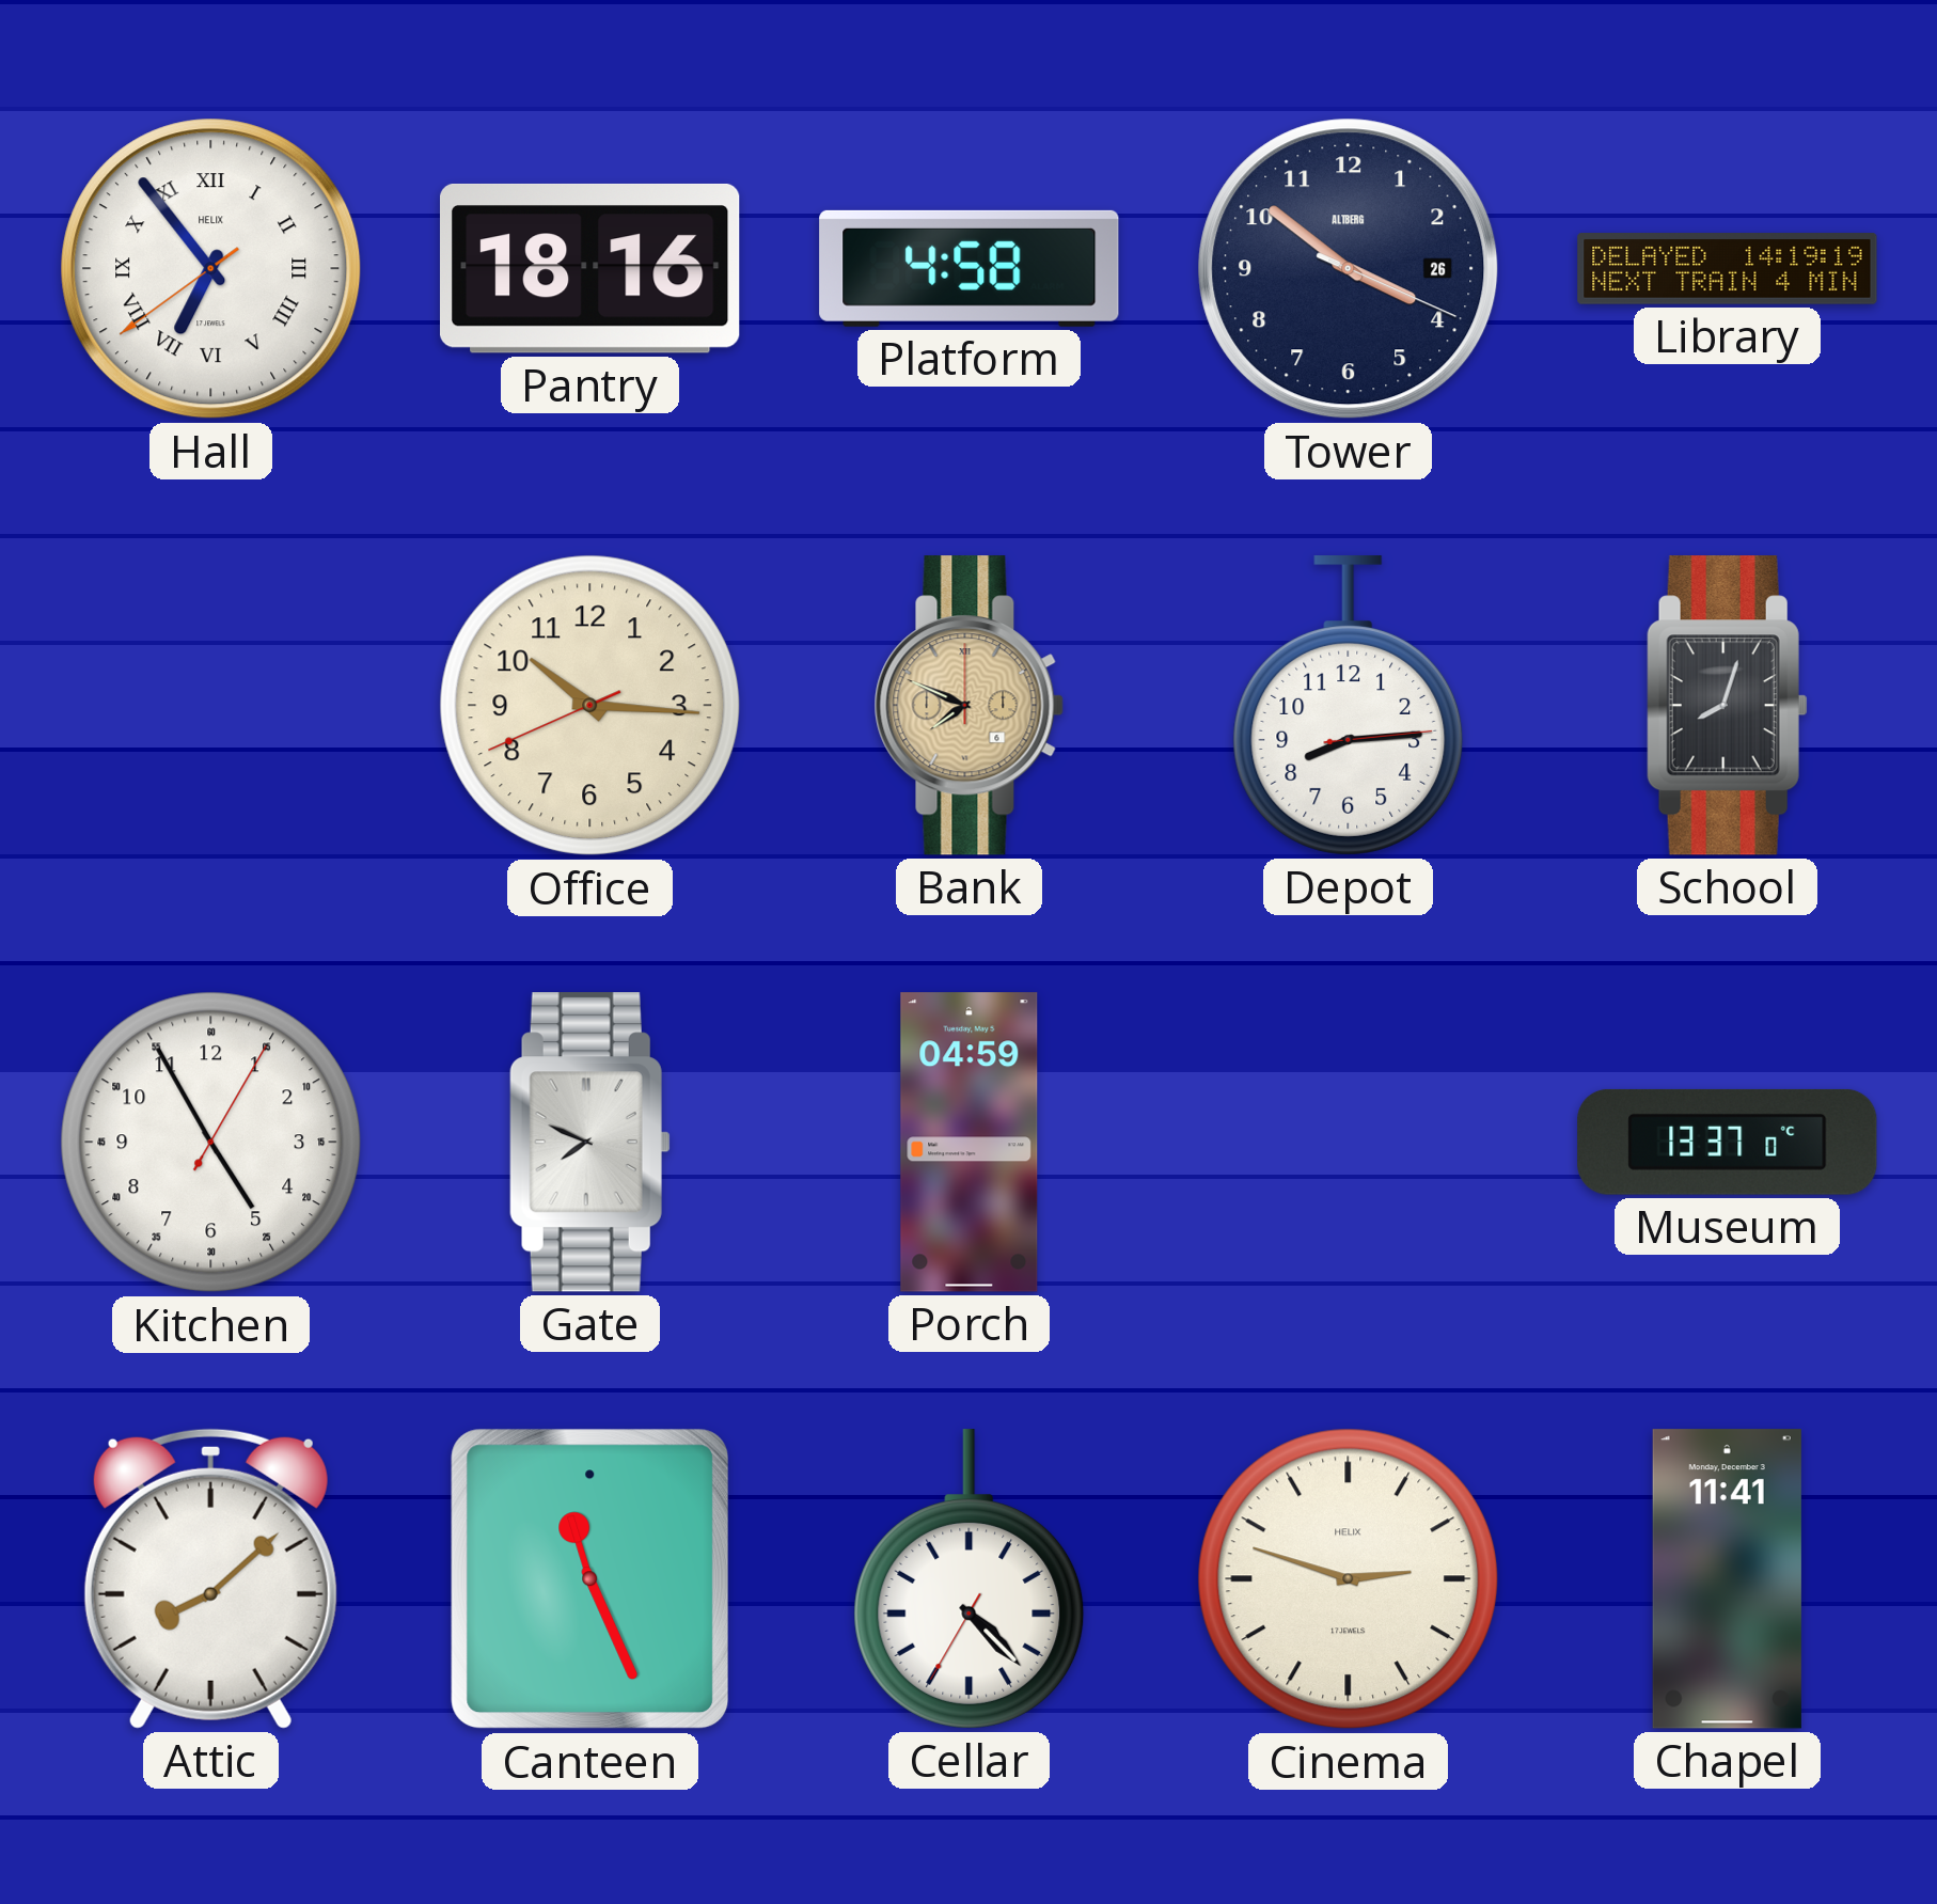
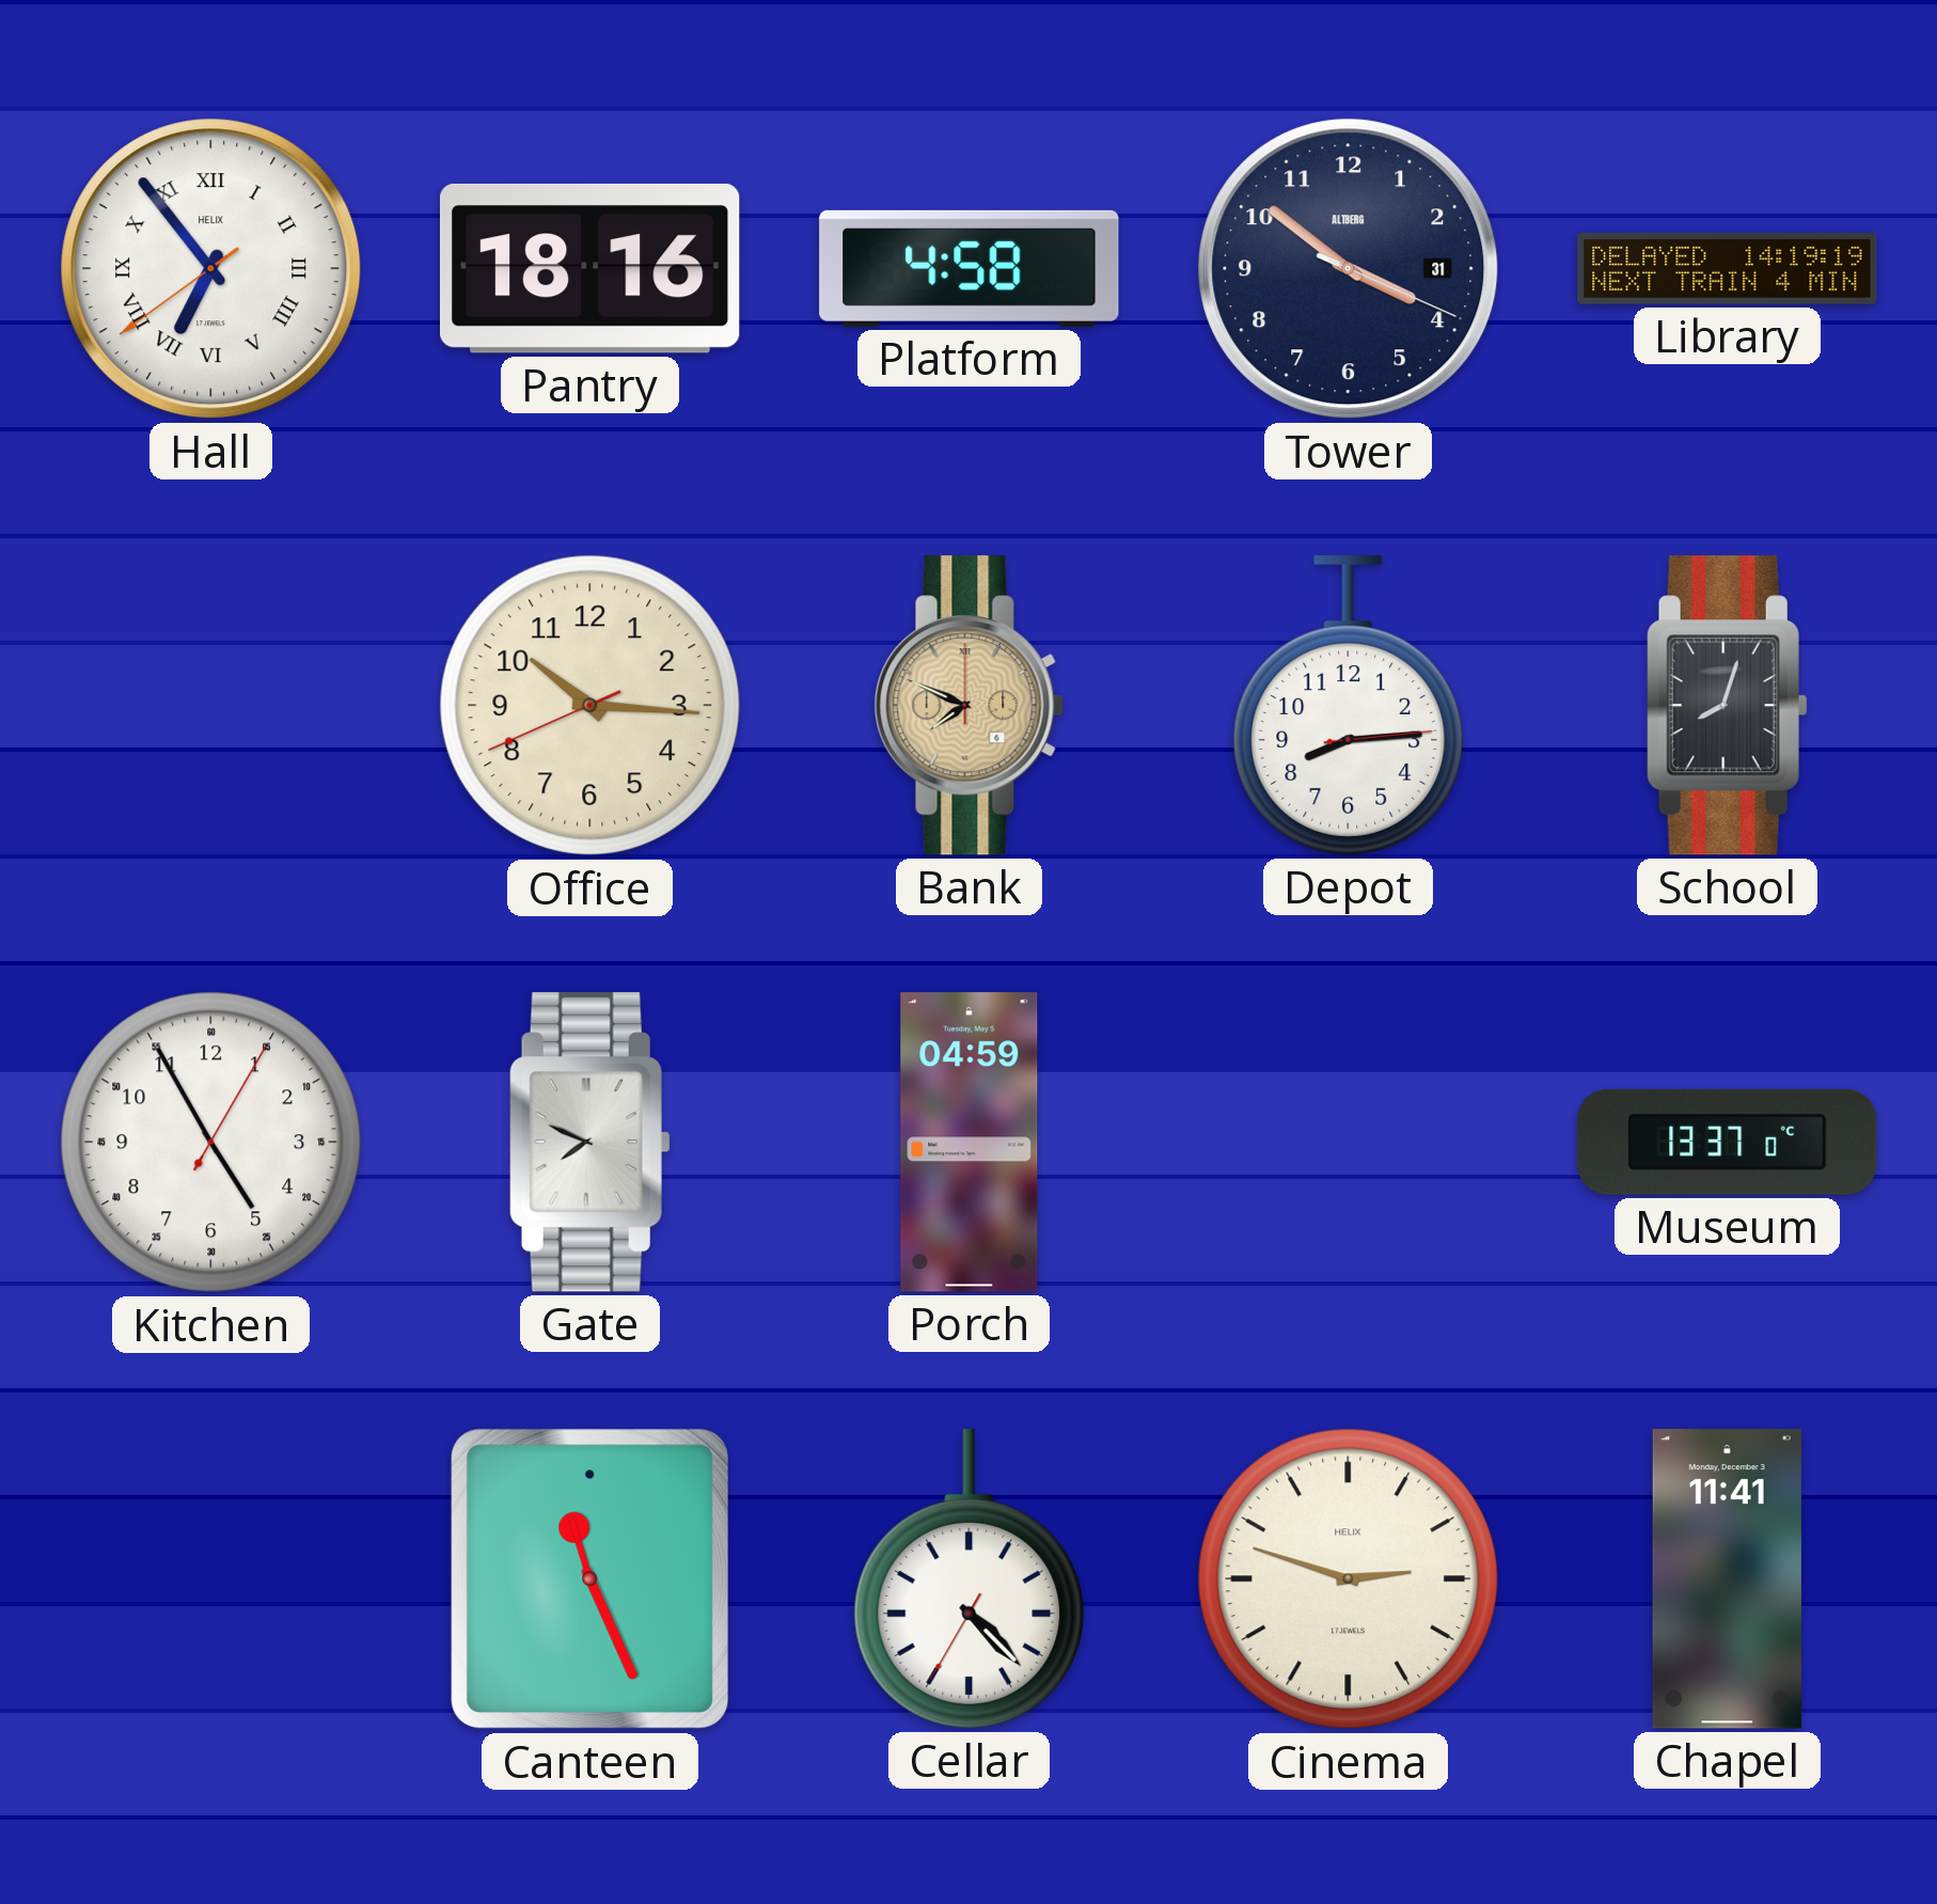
Tower date: 26 -> 31
Attic: 8:08 -> none
